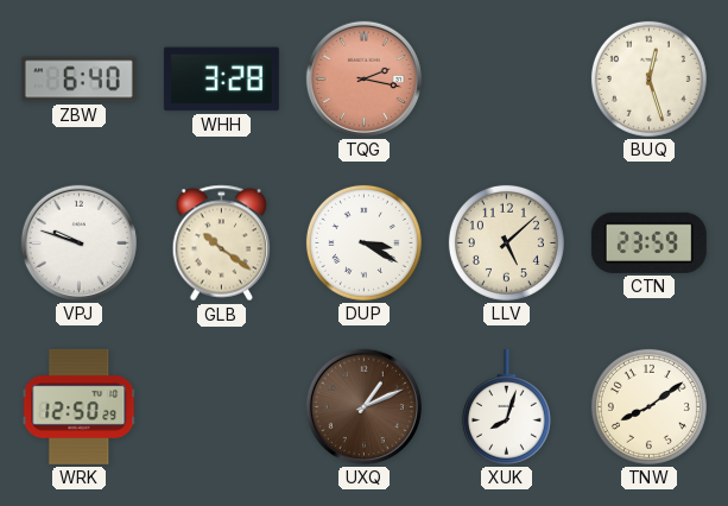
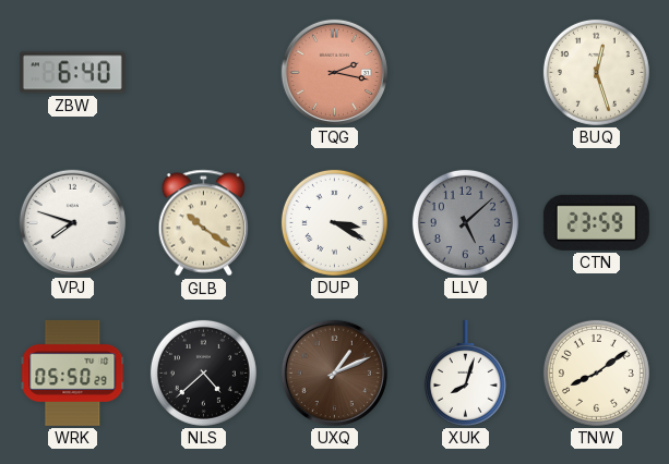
WHH: 3:28 -> none
VPJ: 9:48 -> 7:48
LLV dial: cream -> grey
WRK: 12:50 -> 05:50
NLS: none -> 4:38
